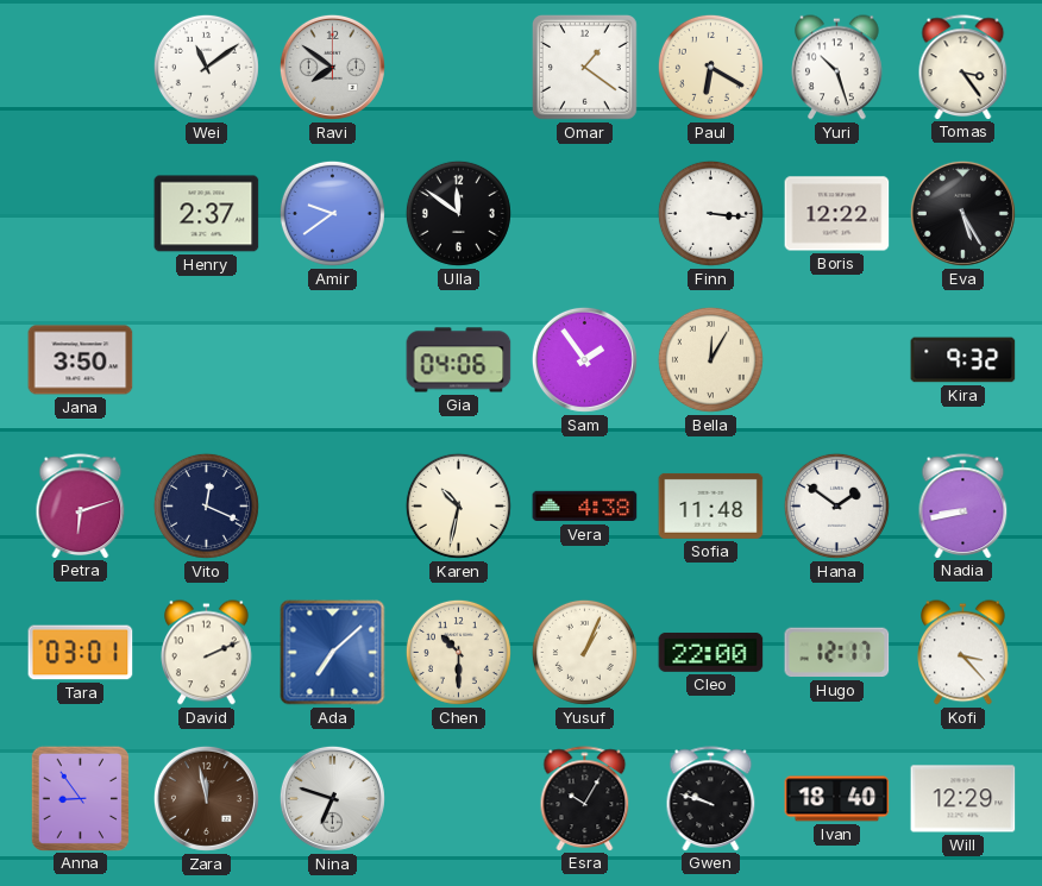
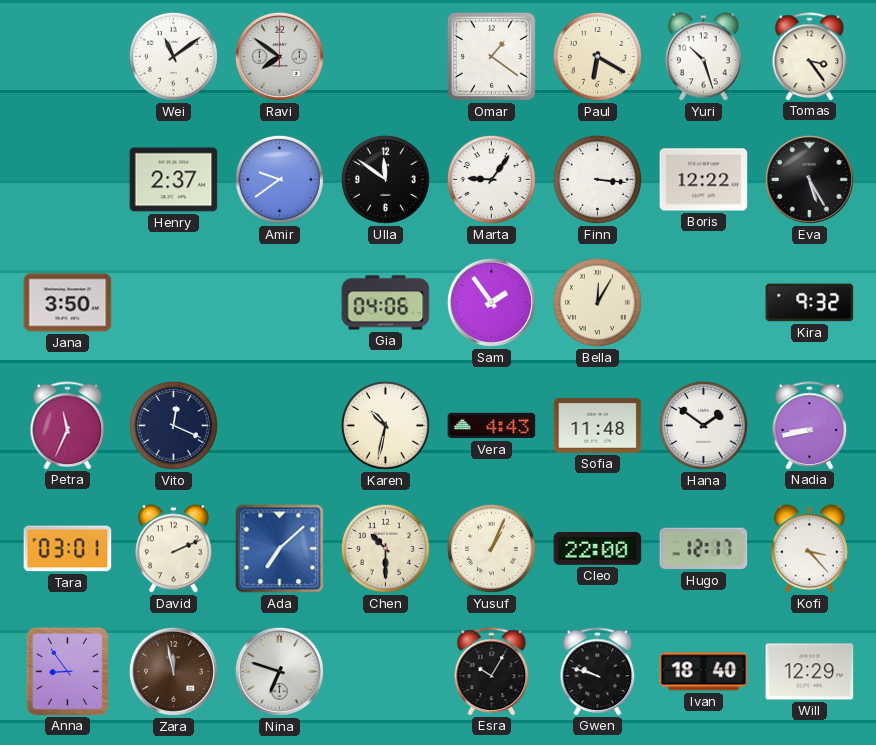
Marta: none -> 9:06
Petra: 6:12 -> 11:34
Vera: 4:38 -> 4:43
